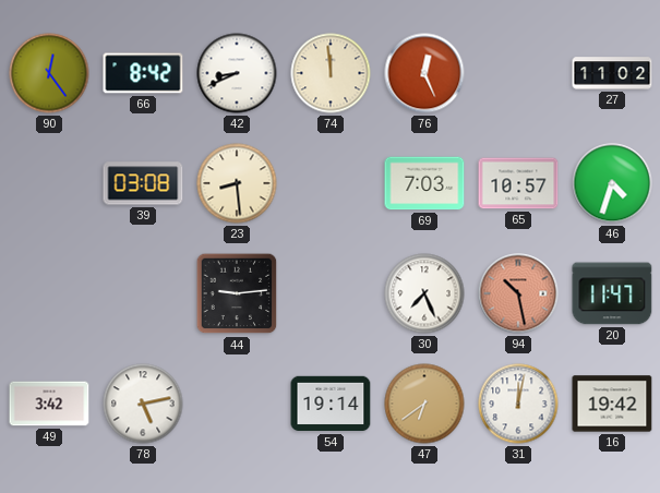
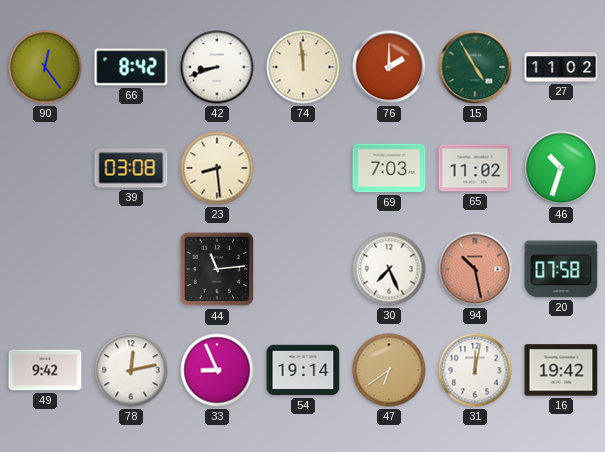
42: 8:41 -> 8:42
76: 12:26 -> 2:00
15: none -> 4:55
65: 10:57 -> 11:02
46: 4:33 -> 10:33
44: 9:14 -> 11:14
20: 11:47 -> 07:58
49: 3:42 -> 9:42
78: 5:13 -> 12:13
33: none -> 8:56
